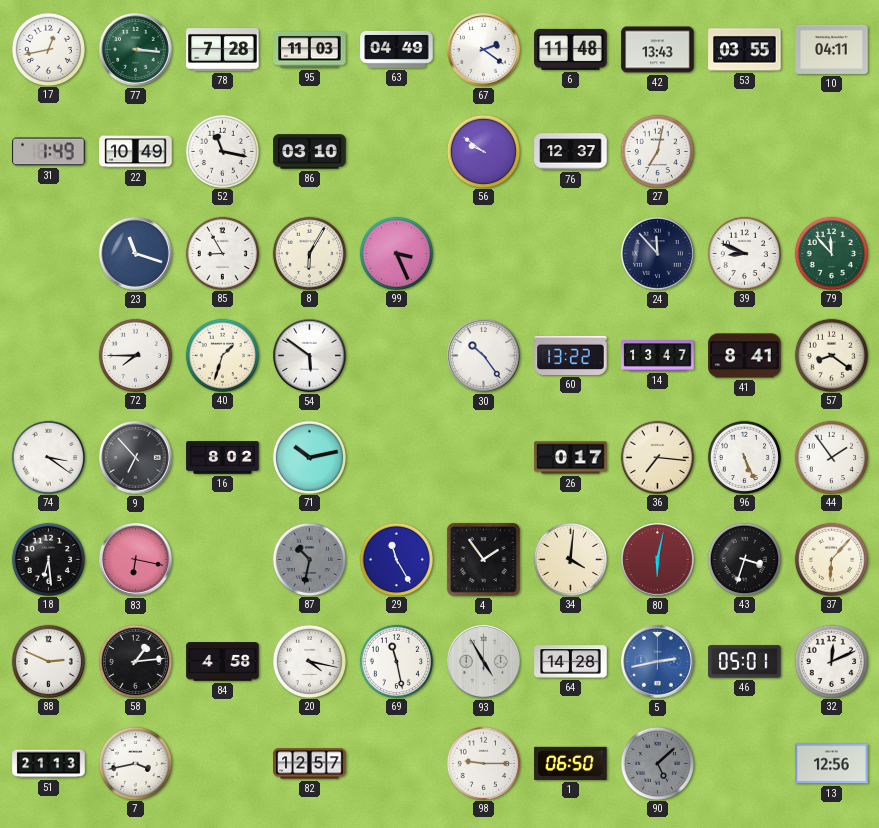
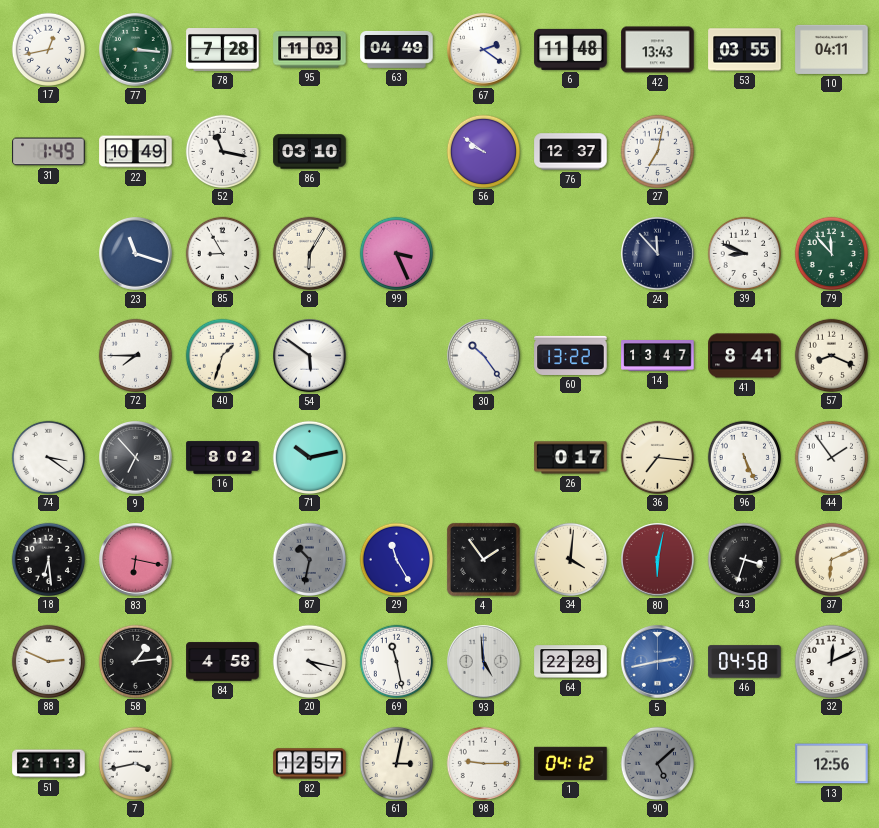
57: 8:21 -> 8:19
37: 6:07 -> 6:11
93: 4:55 -> 4:59
64: 14:28 -> 22:28
46: 05:01 -> 04:58
61: none -> 3:02
1: 06:50 -> 04:12
